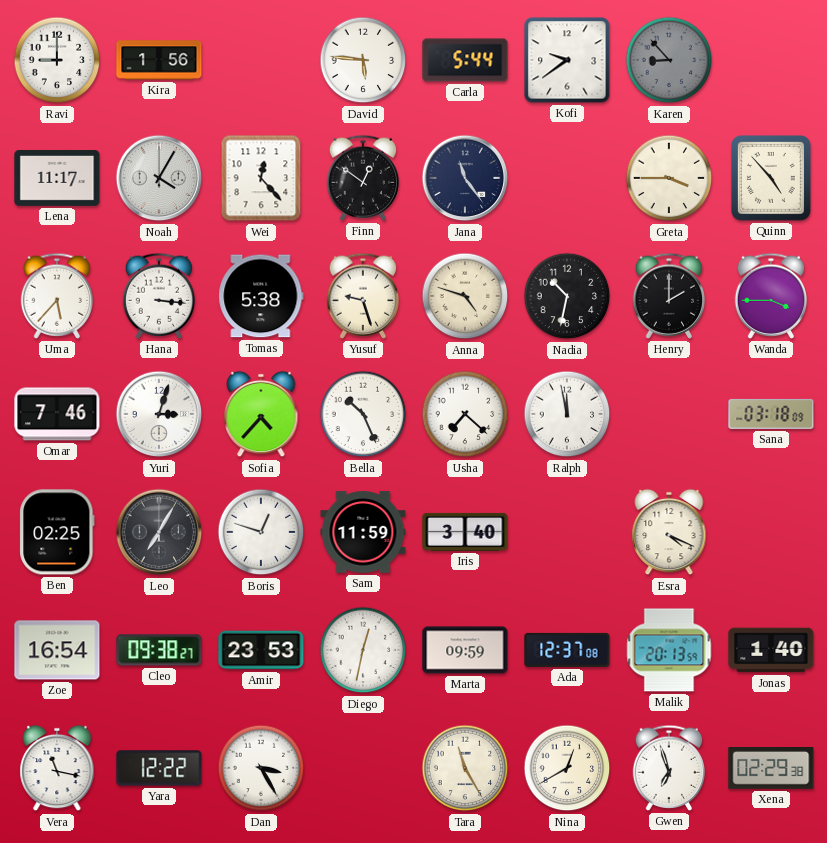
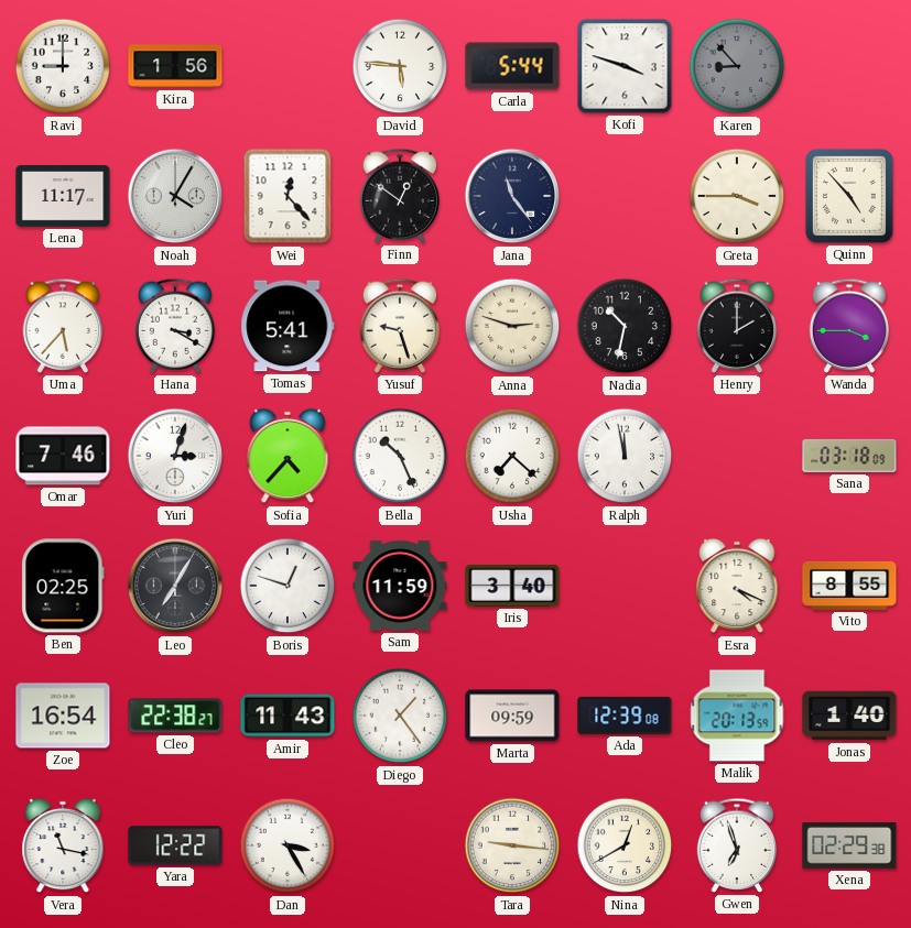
Kofi: 9:39 -> 3:48
Hana: 3:16 -> 3:20
Tomas: 5:38 -> 5:41
Anna: 4:48 -> 2:48
Vito: none -> 8:55
Cleo: 09:38 -> 22:38
Amir: 23:53 -> 11:43
Diego: 12:32 -> 1:24
Ada: 12:37 -> 12:39
Tara: 11:25 -> 9:16
